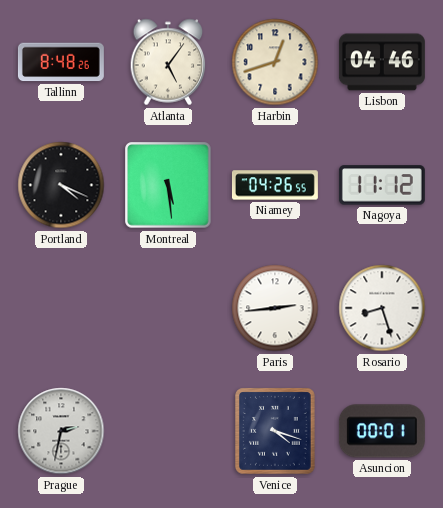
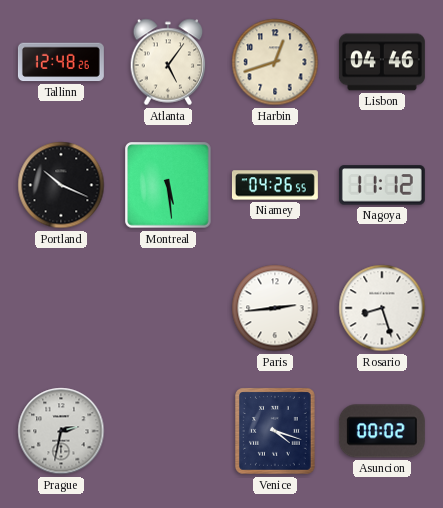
Tallinn: 8:48 -> 12:48
Portland: 4:19 -> 10:19
Asuncion: 00:01 -> 00:02
